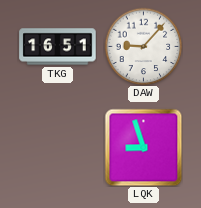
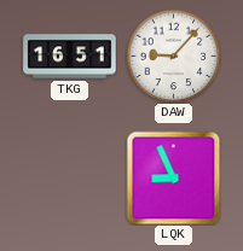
LQK: 8:57 -> 8:56
